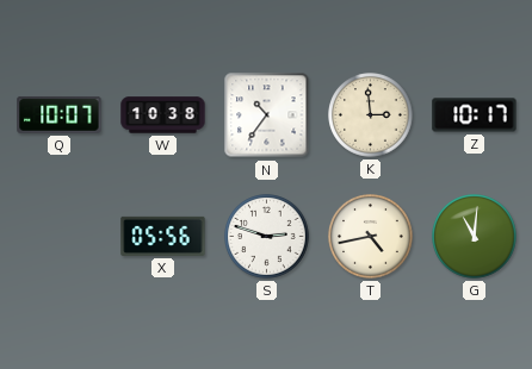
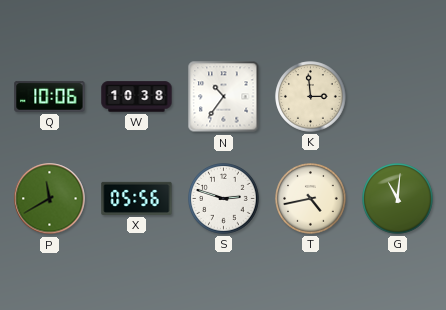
Q: 10:07 -> 10:06
Z: 10:17 -> none
P: none -> 11:40
